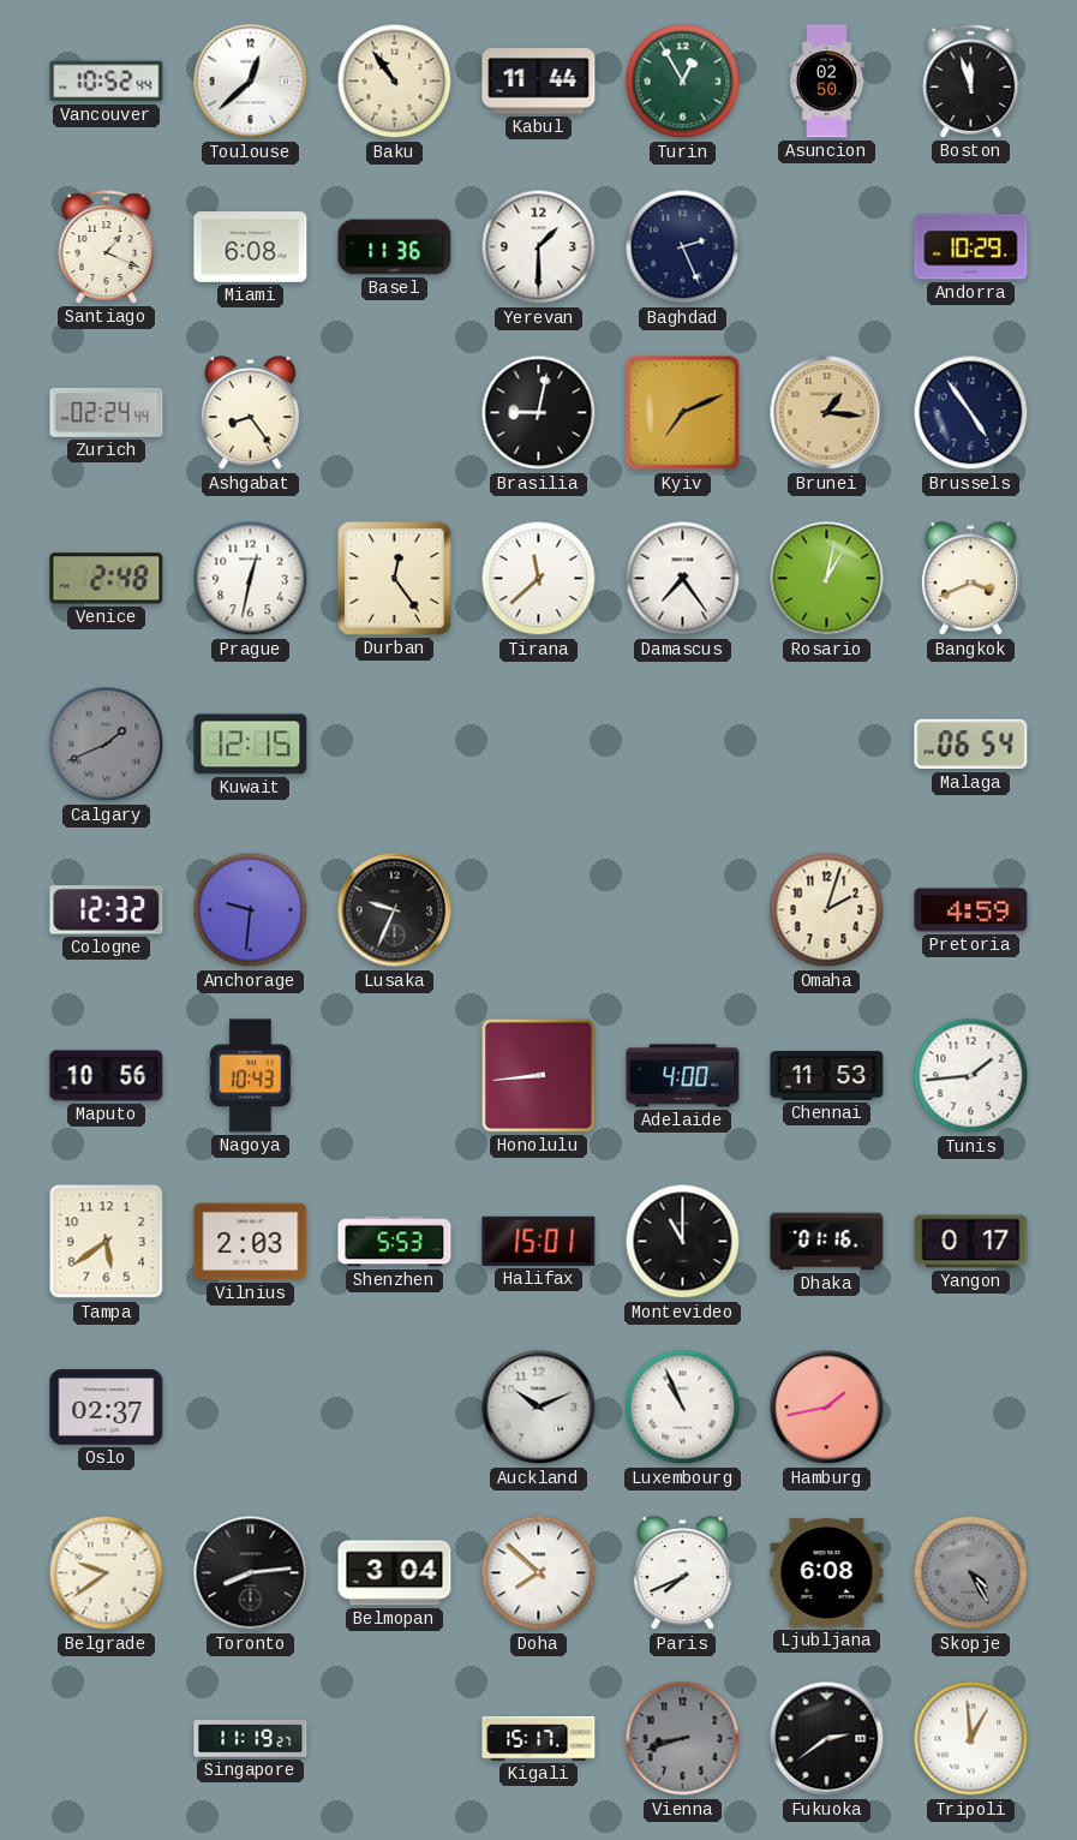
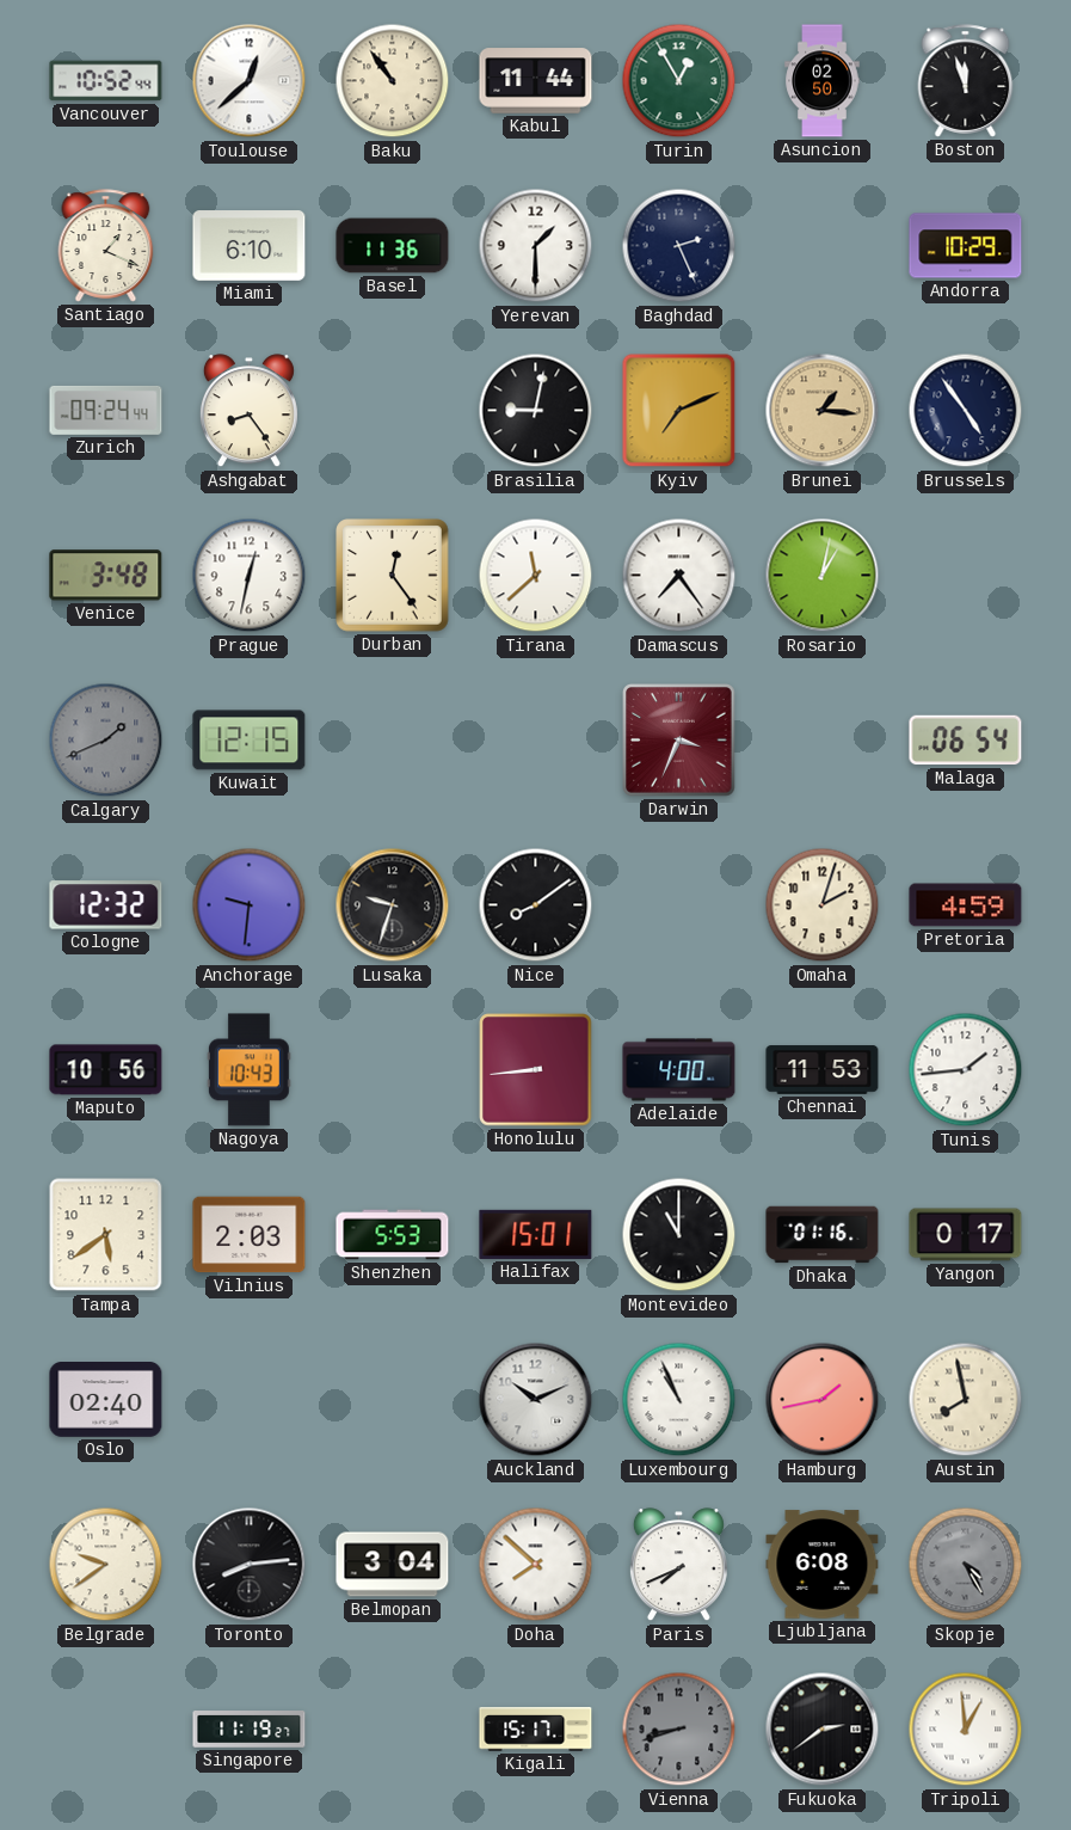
Miami: 6:08 -> 6:10
Zurich: 02:24 -> 09:24
Venice: 2:48 -> 3:48
Bangkok: 3:41 -> none
Darwin: none -> 3:34
Lusaka: 9:34 -> 9:33
Nice: none -> 8:09
Oslo: 02:37 -> 02:40
Austin: none -> 7:58
